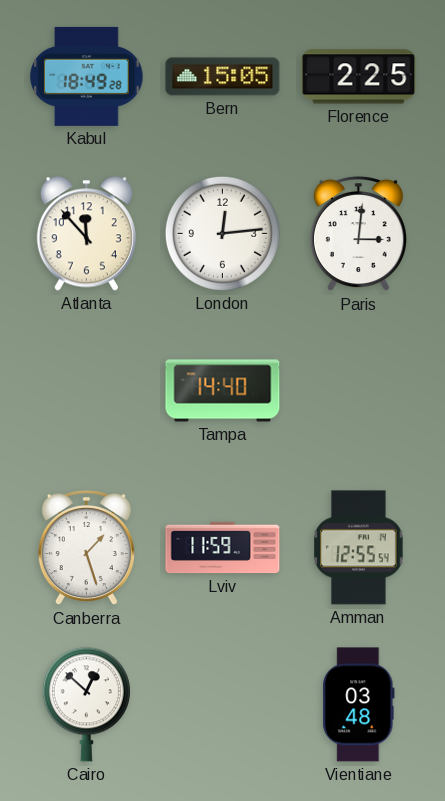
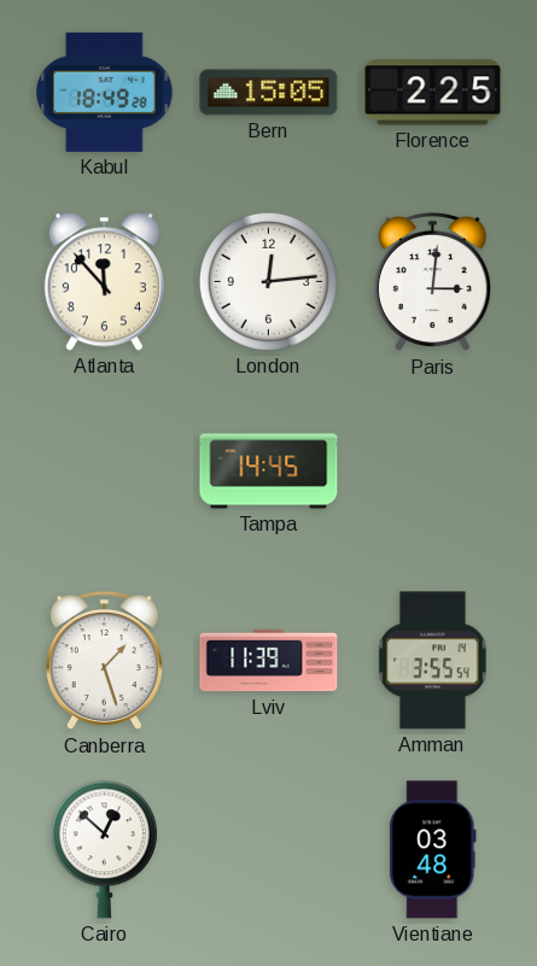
Tampa: 14:40 -> 14:45
Lviv: 11:59 -> 11:39
Amman: 12:55 -> 3:55
